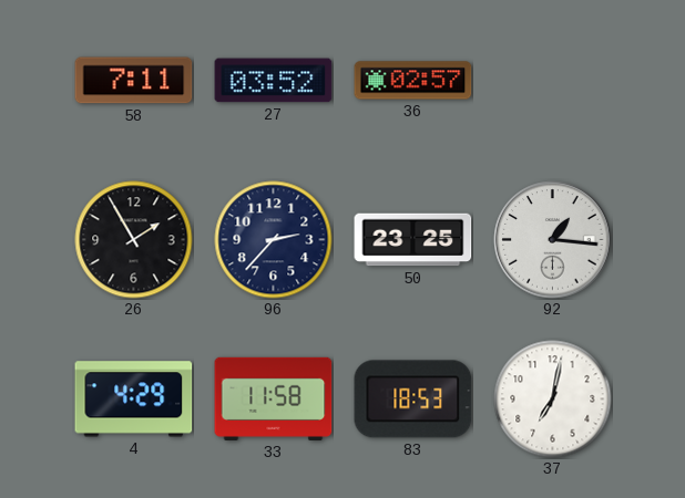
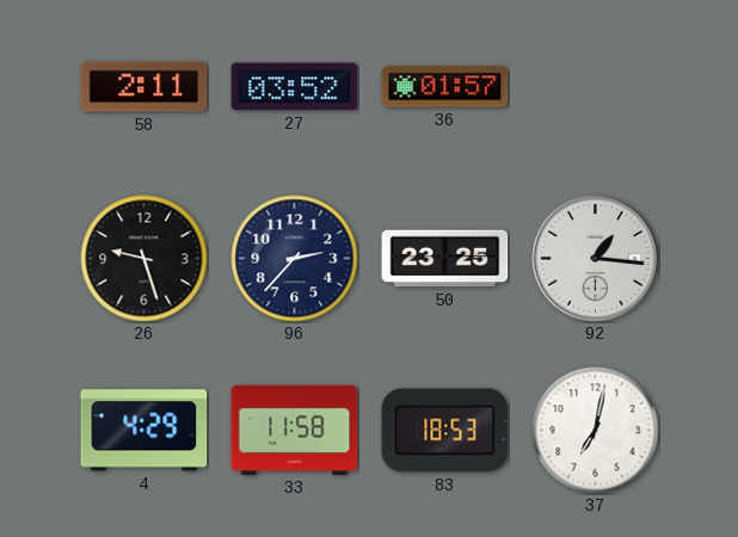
58: 7:11 -> 2:11
36: 02:57 -> 01:57
26: 1:55 -> 9:27
